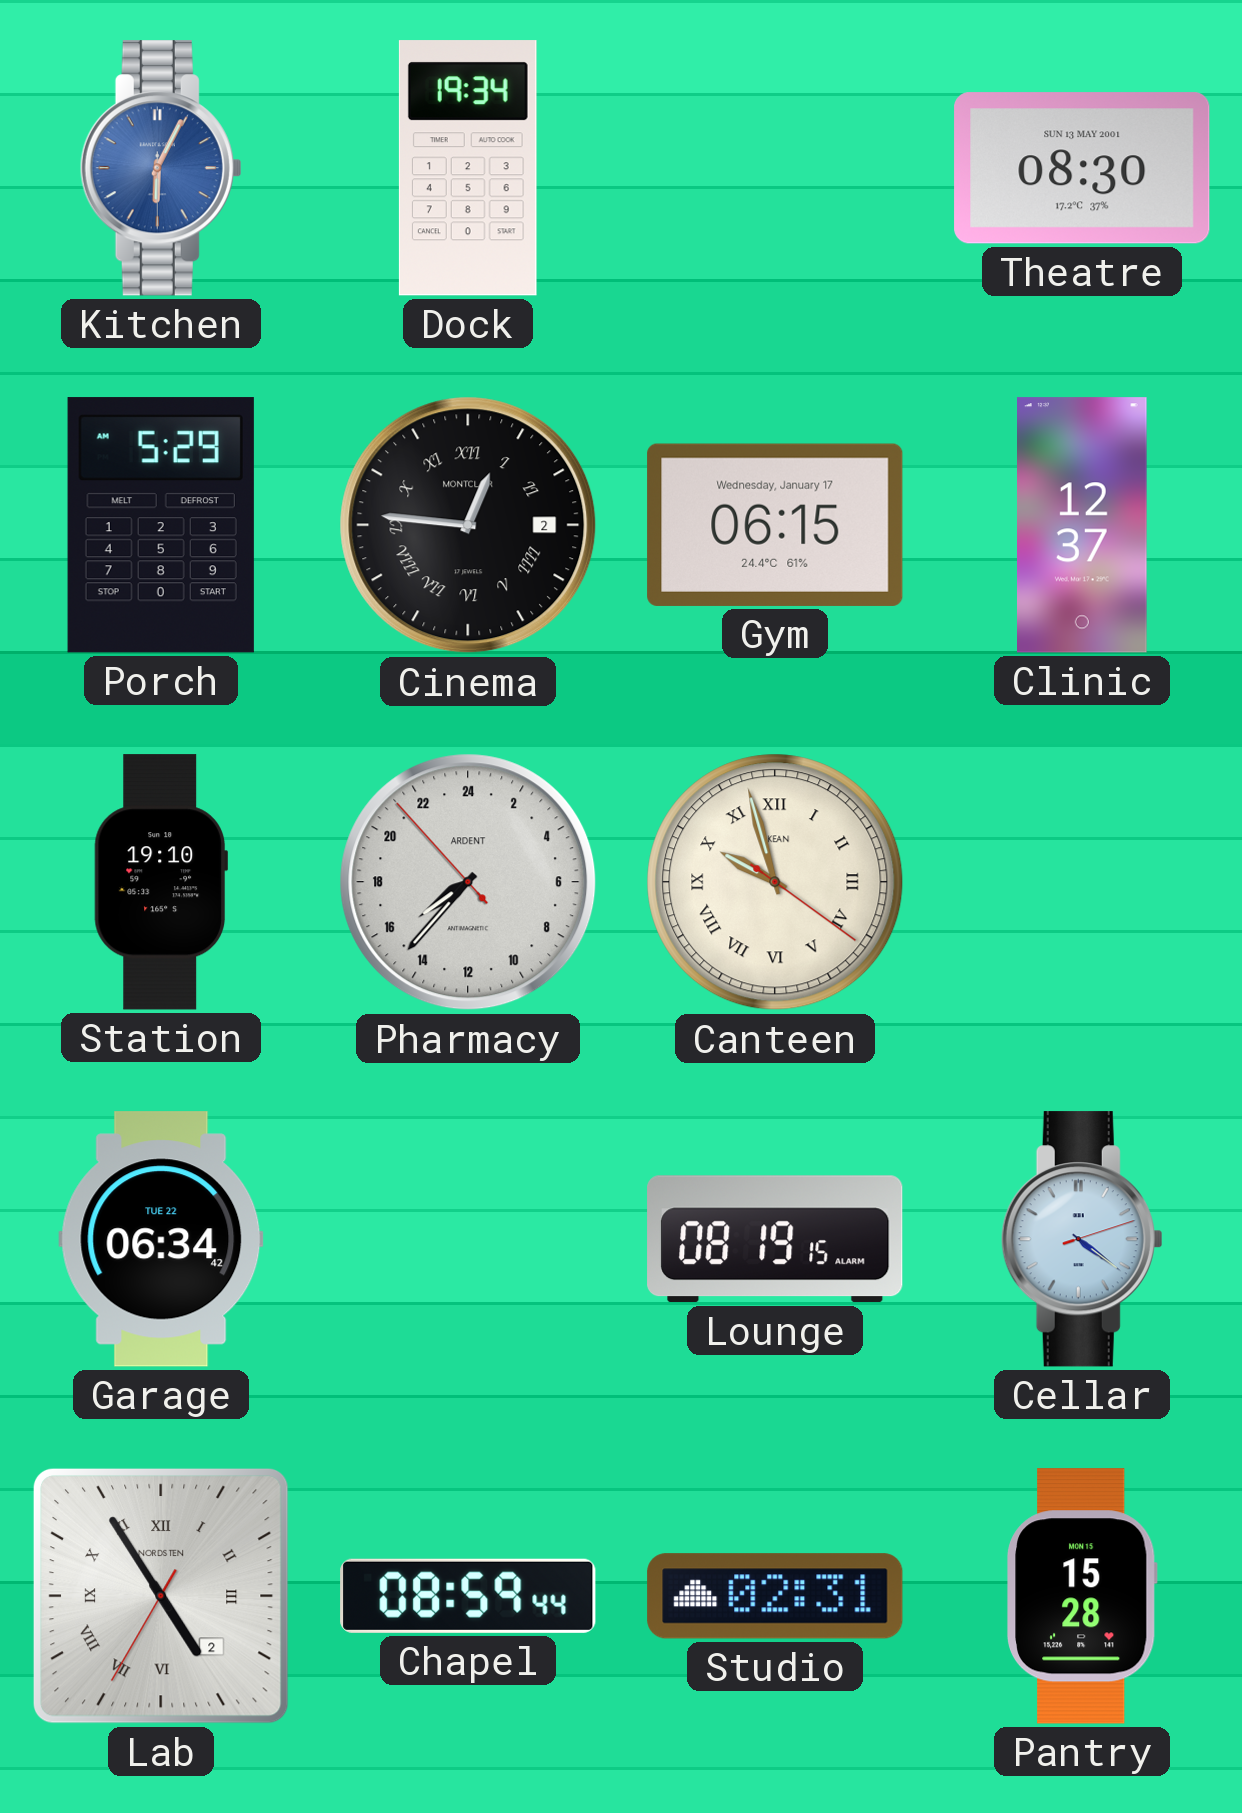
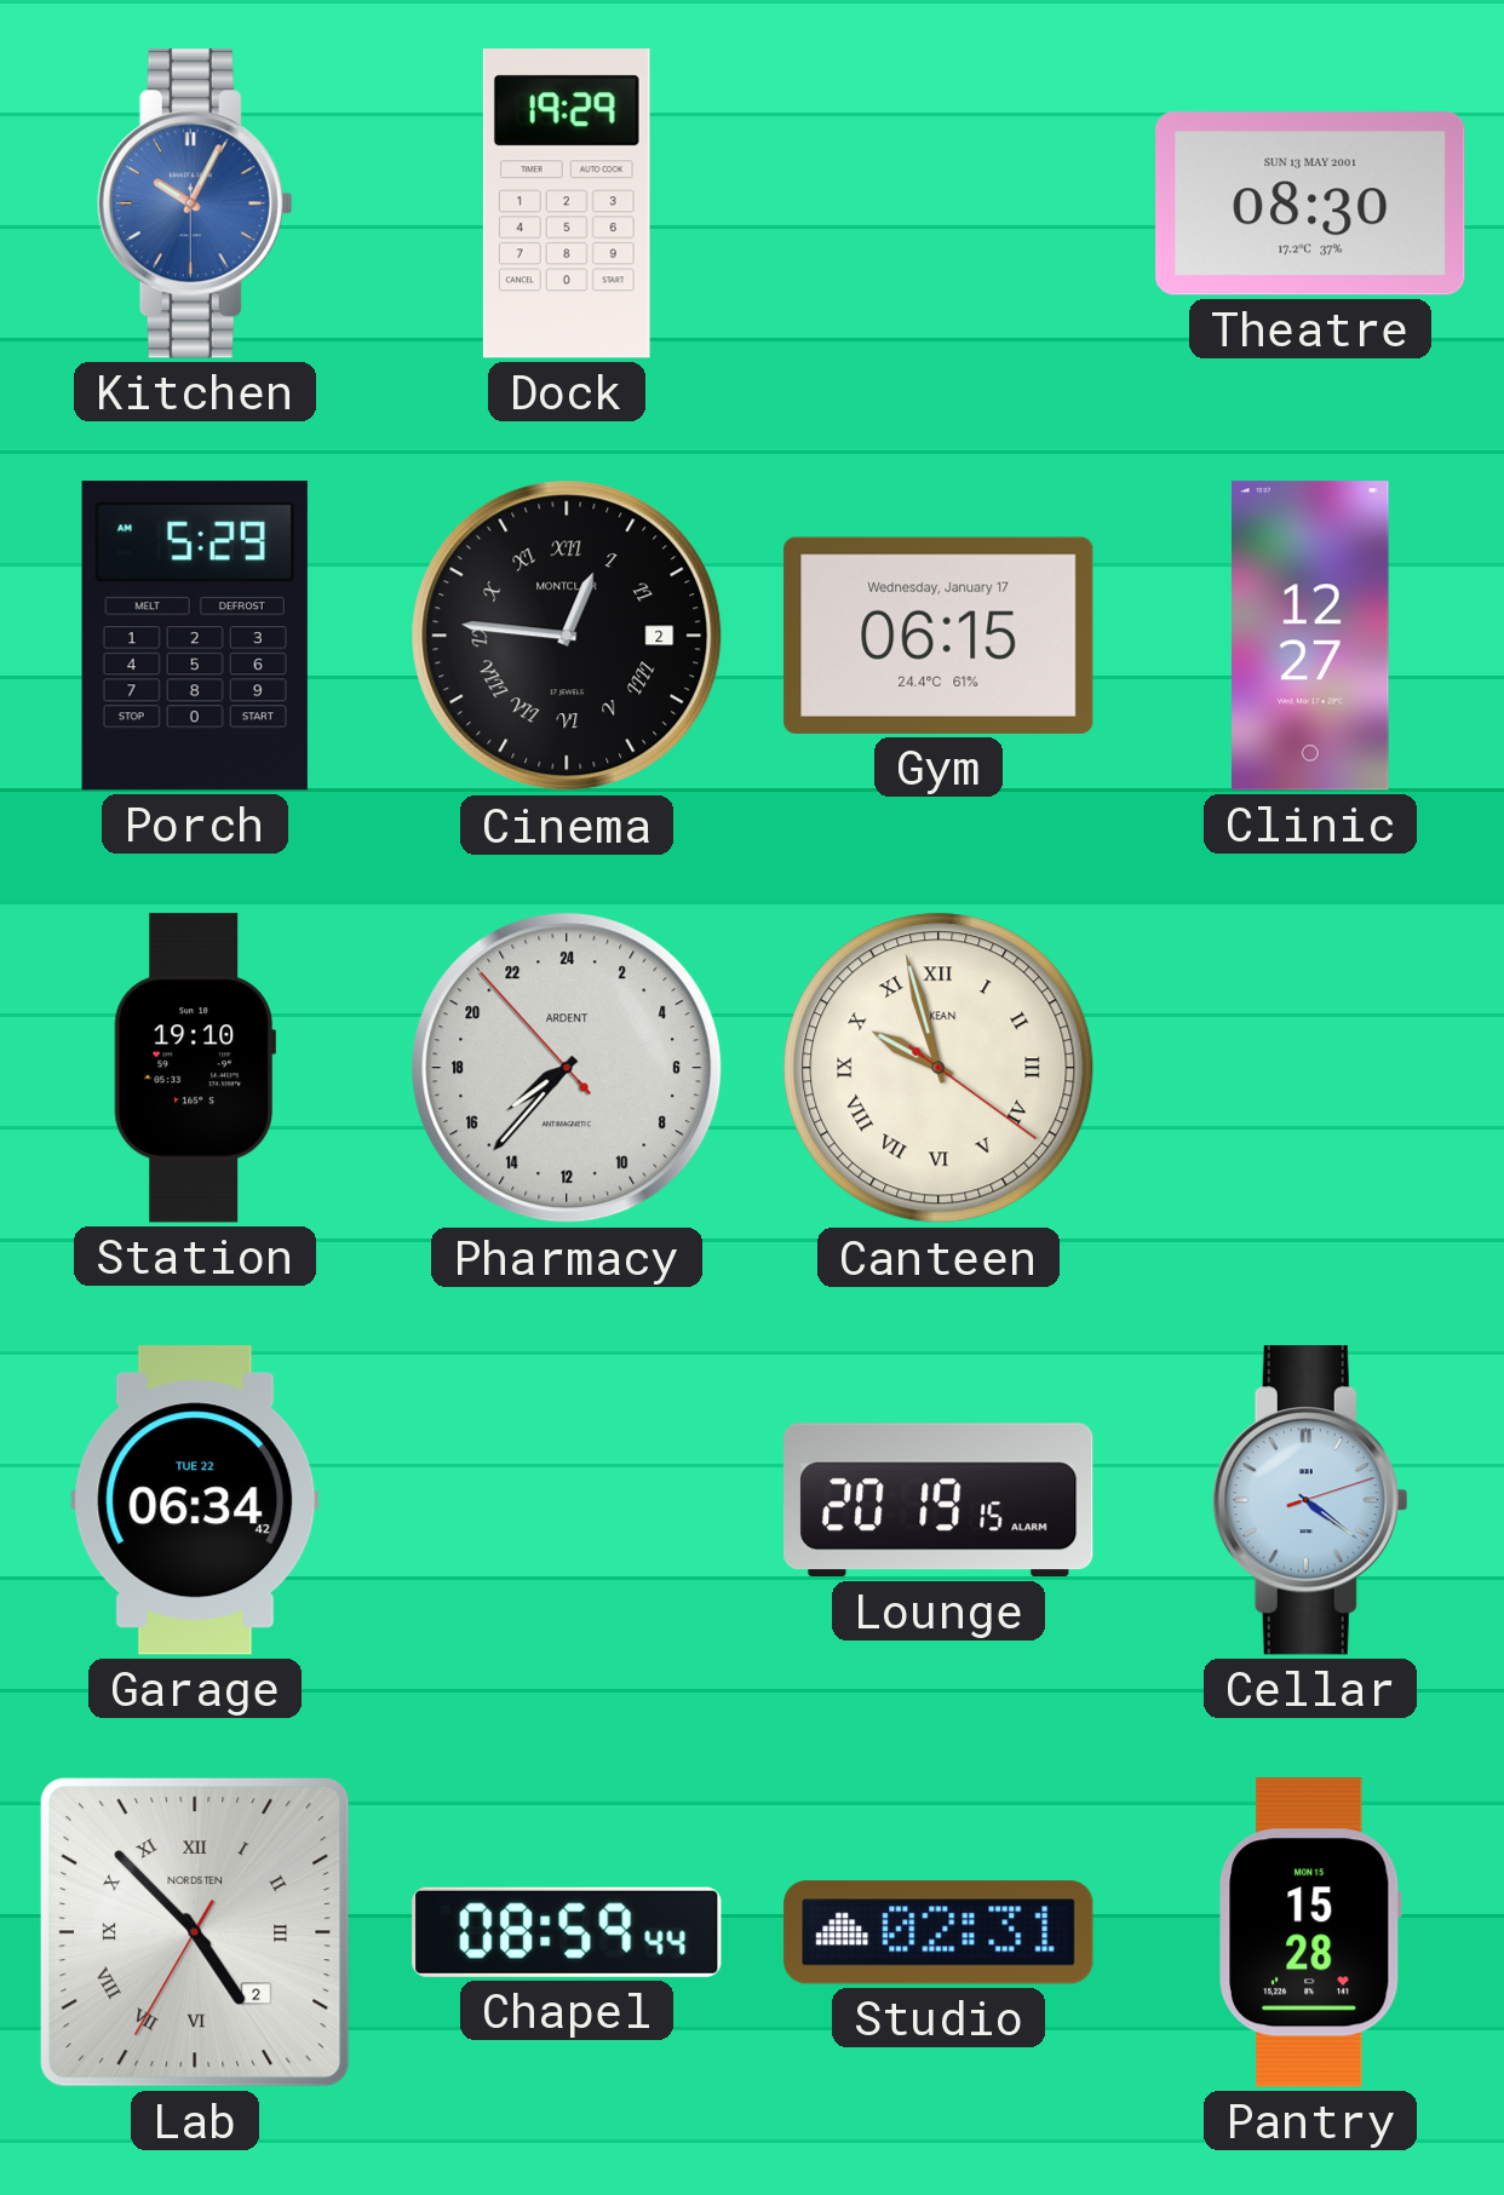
Kitchen: 6:04 -> 10:04
Dock: 19:34 -> 19:29
Clinic: 12:37 -> 12:27
Lounge: 08:19 -> 20:19
Lab: 4:54 -> 4:52
